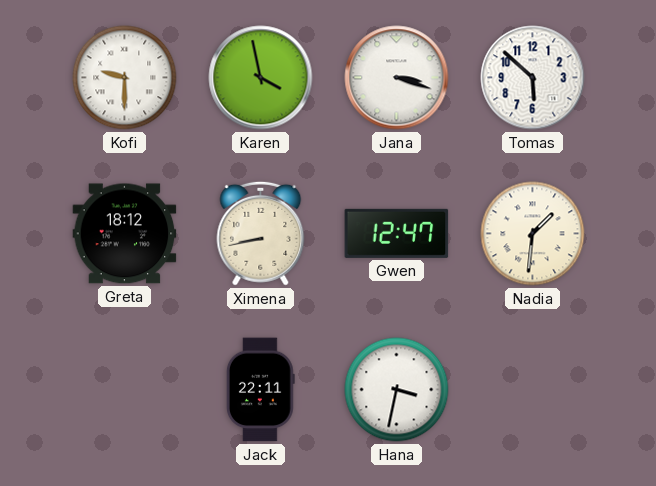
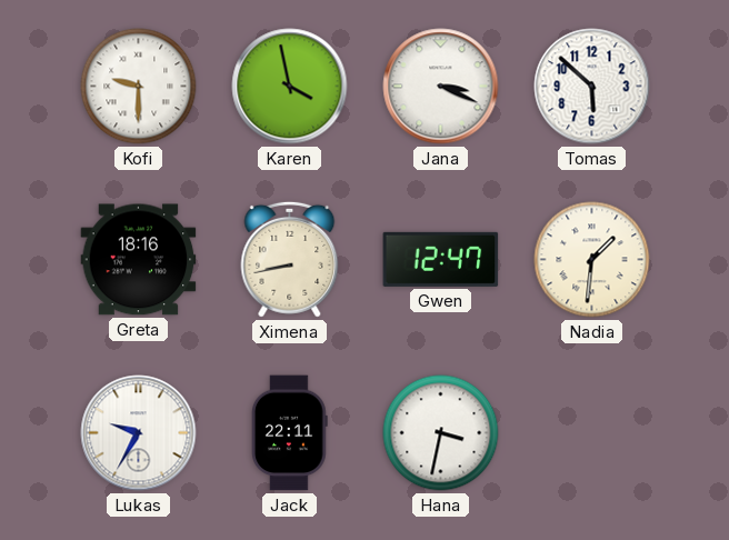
Jana: 3:18 -> 3:19
Greta: 18:12 -> 18:16
Lukas: none -> 9:35
